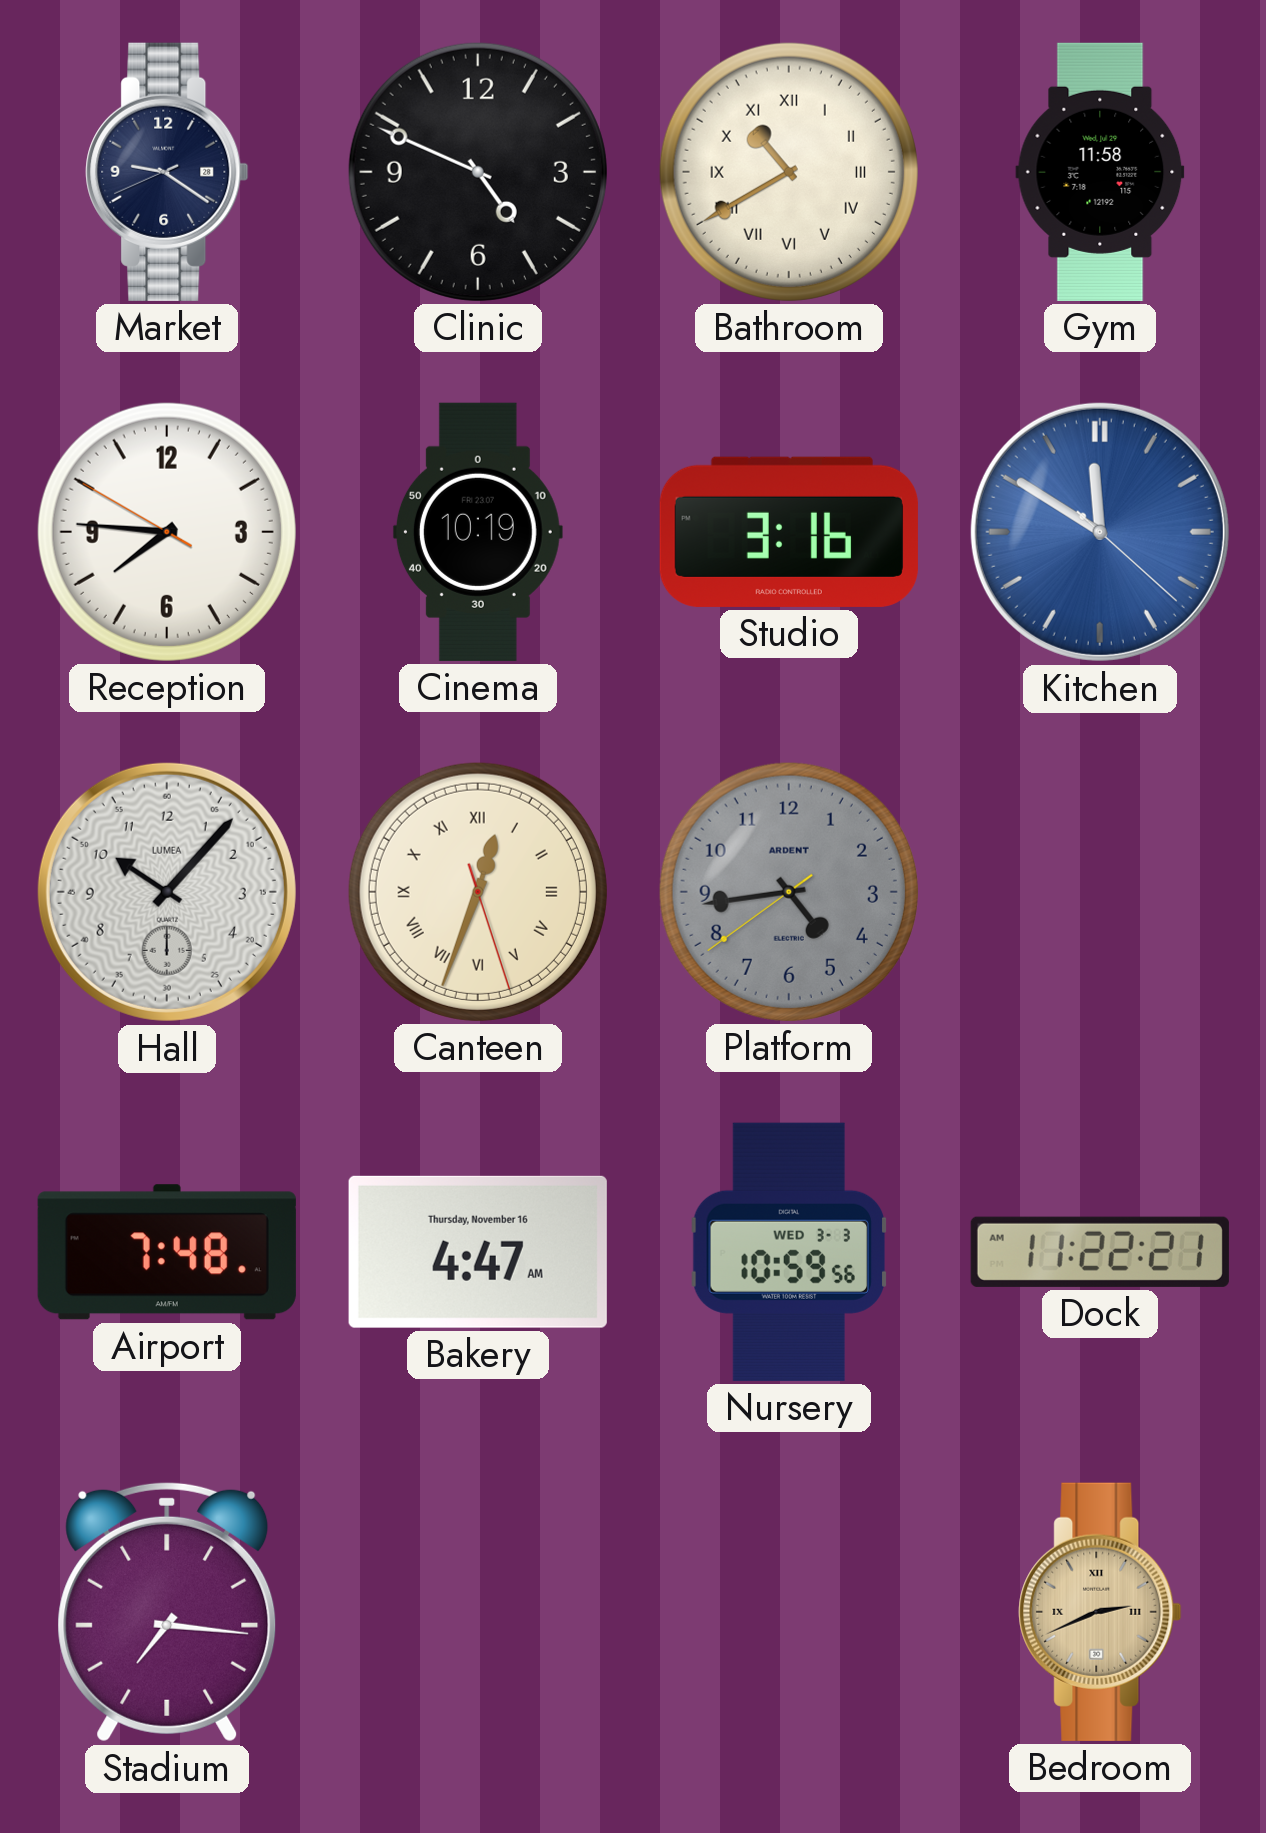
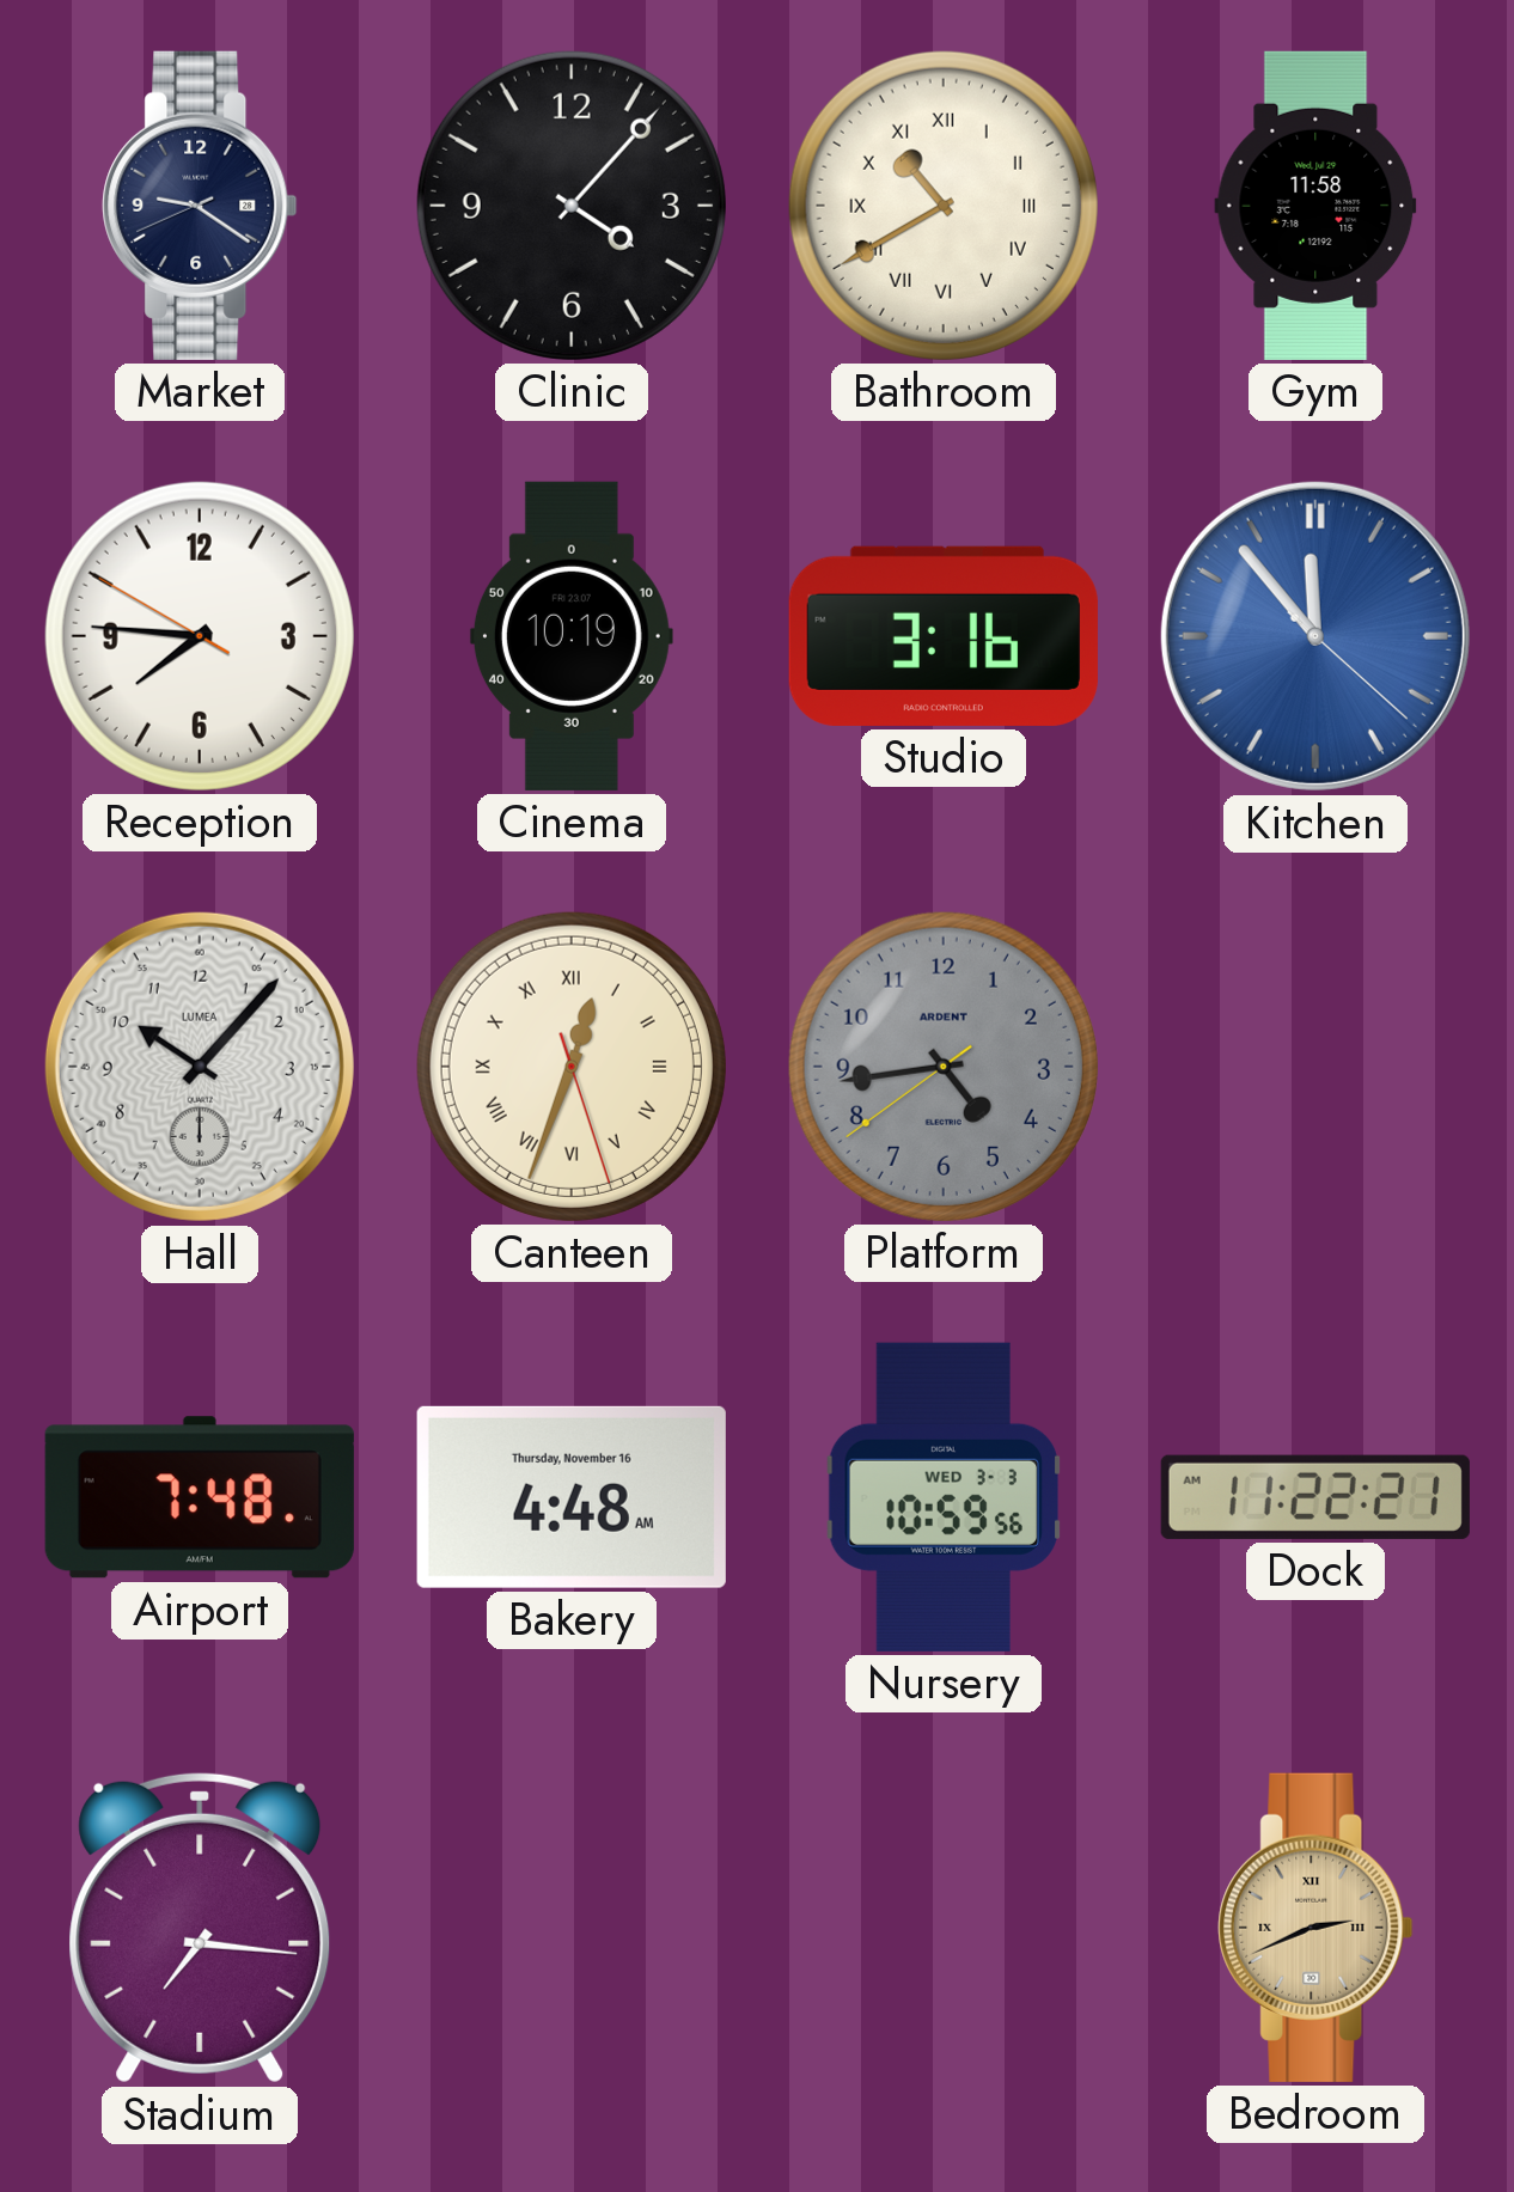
Clinic: 4:49 -> 4:07
Kitchen: 11:50 -> 11:53
Bakery: 4:47 -> 4:48
